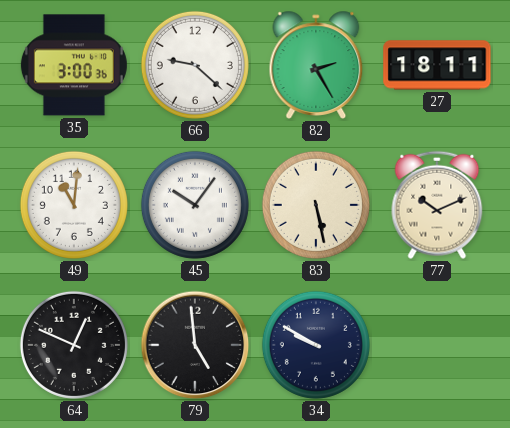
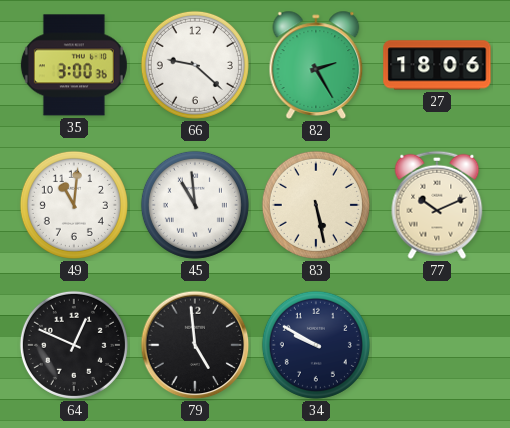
27: 18:11 -> 18:06
45: 10:06 -> 10:59
